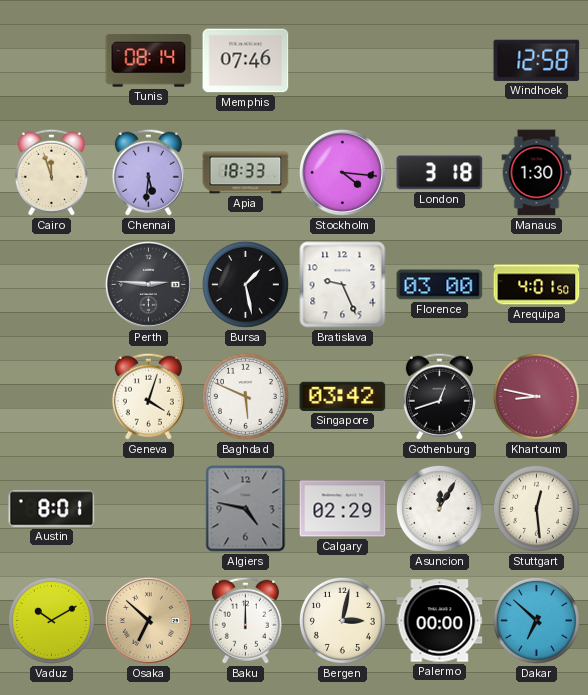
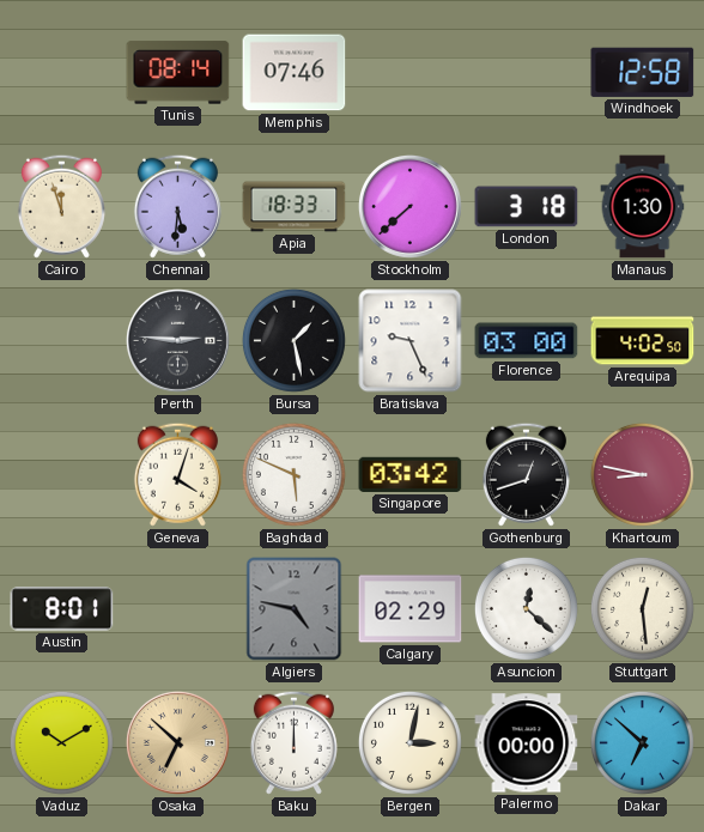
Stockholm: 4:16 -> 7:38
Arequipa: 4:01 -> 4:02
Asuncion: 12:05 -> 12:22
